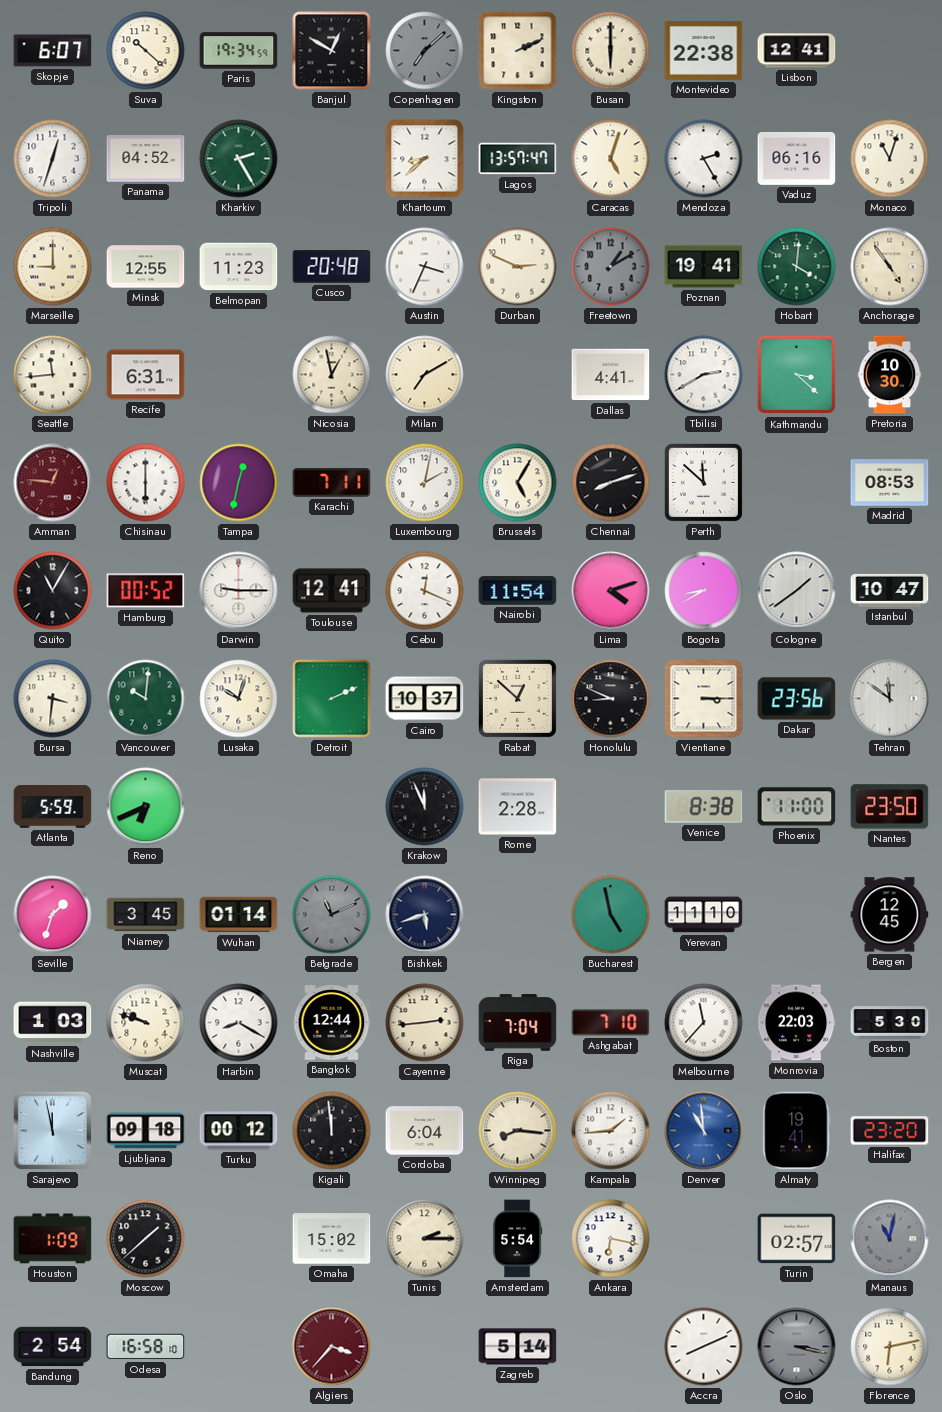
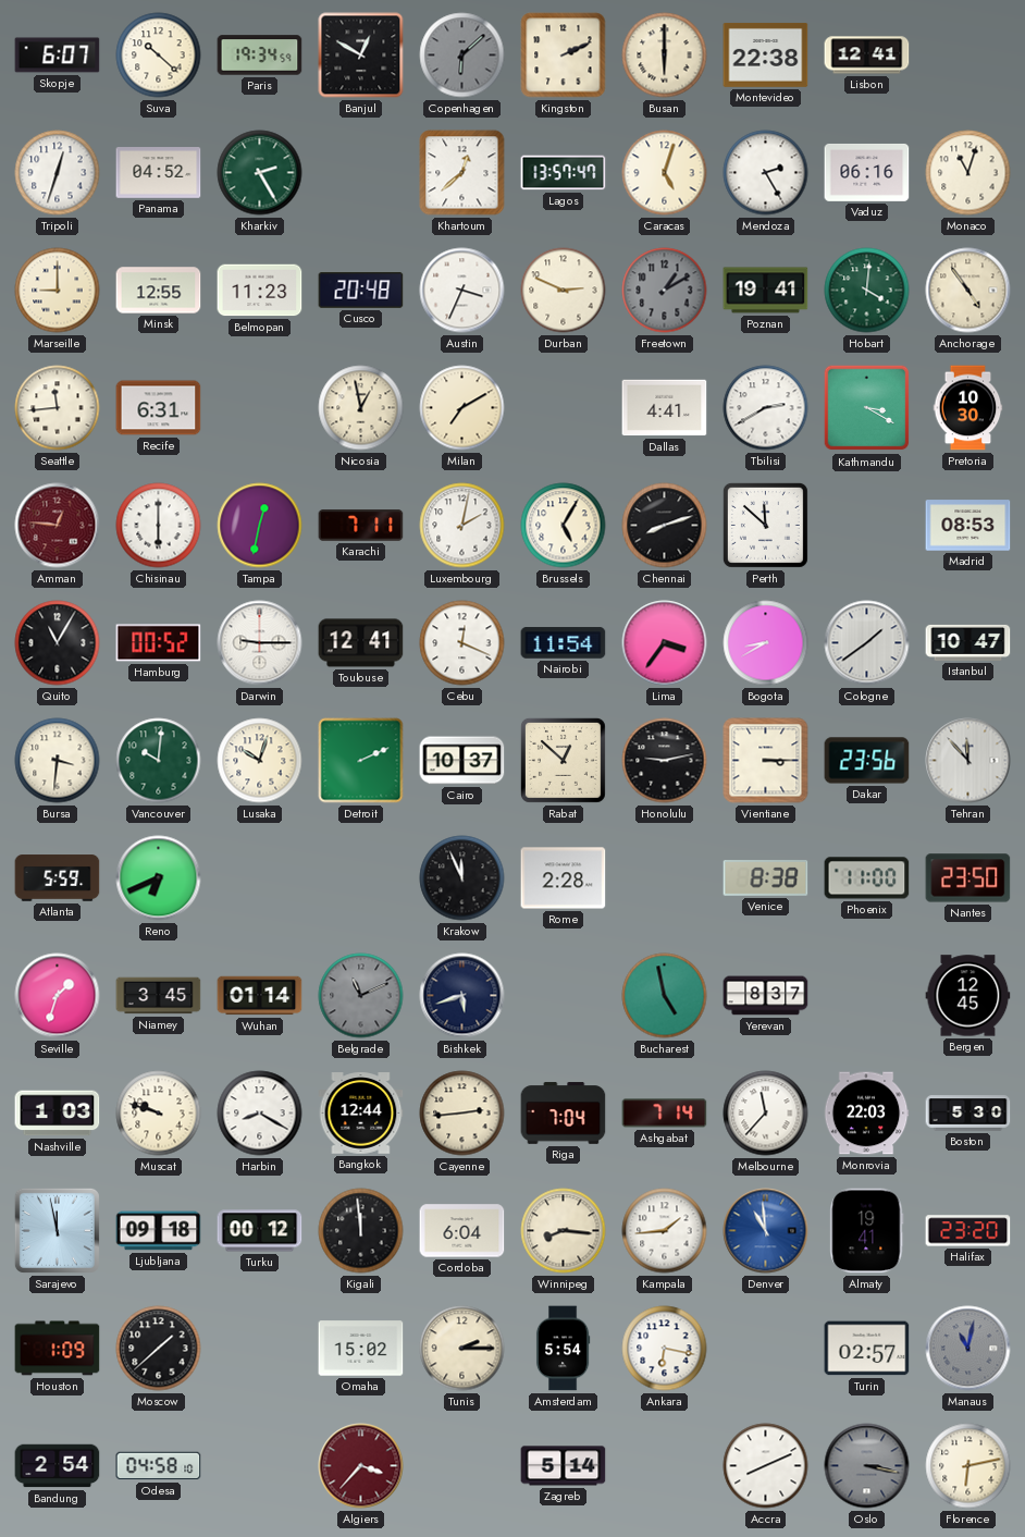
Copenhagen: 7:08 -> 6:08
Khartoum: 8:38 -> 12:38
Kathmandu: 3:22 -> 3:20
Lima: 4:12 -> 3:36
Honolulu: 8:49 -> 9:13
Tehran: 11:51 -> 11:53
Yerevan: 11:10 -> 8:37
Ashgabat: 7:10 -> 7:14
Odesa: 16:58 -> 04:58
